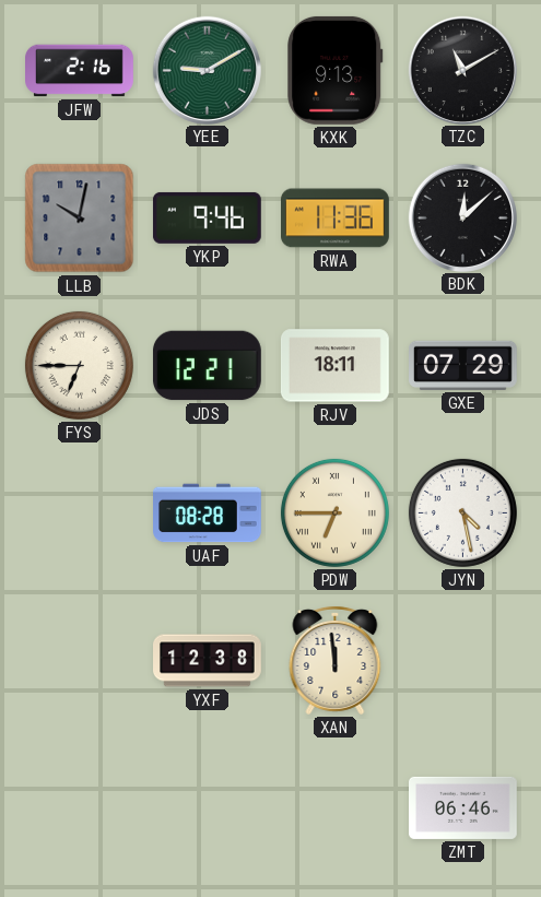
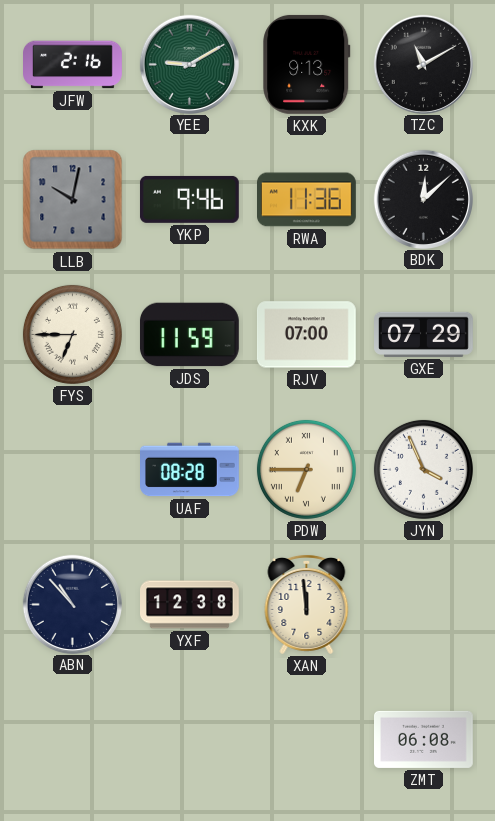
JDS: 12:21 -> 11:59
RJV: 18:11 -> 07:00
JYN: 4:28 -> 3:56
ABN: none -> 10:53
ZMT: 06:46 -> 06:08
